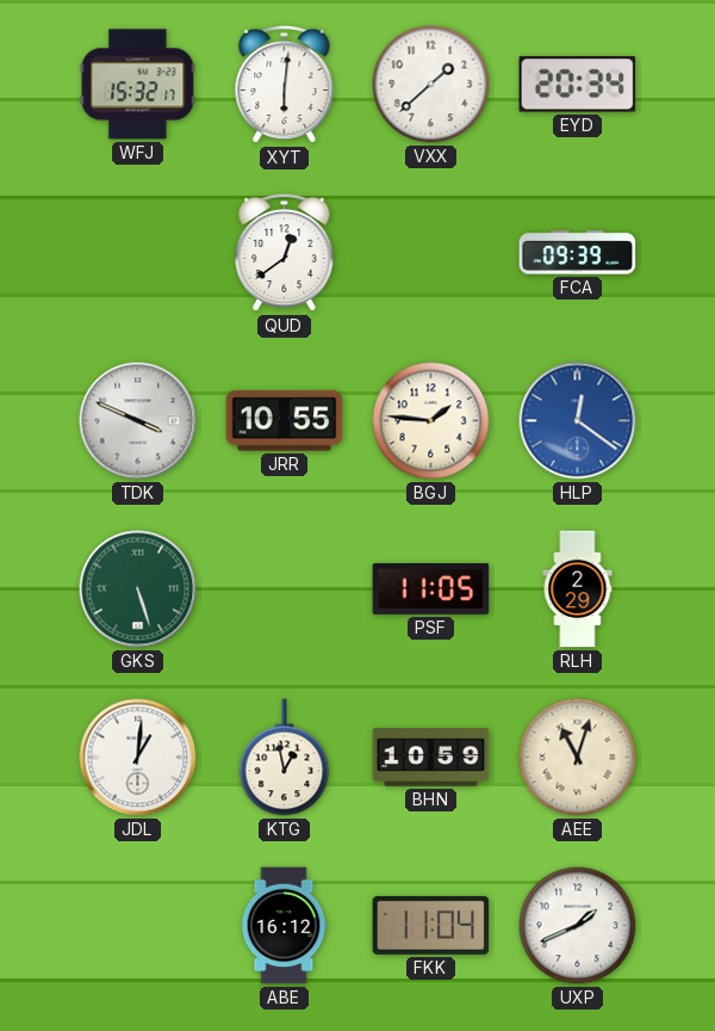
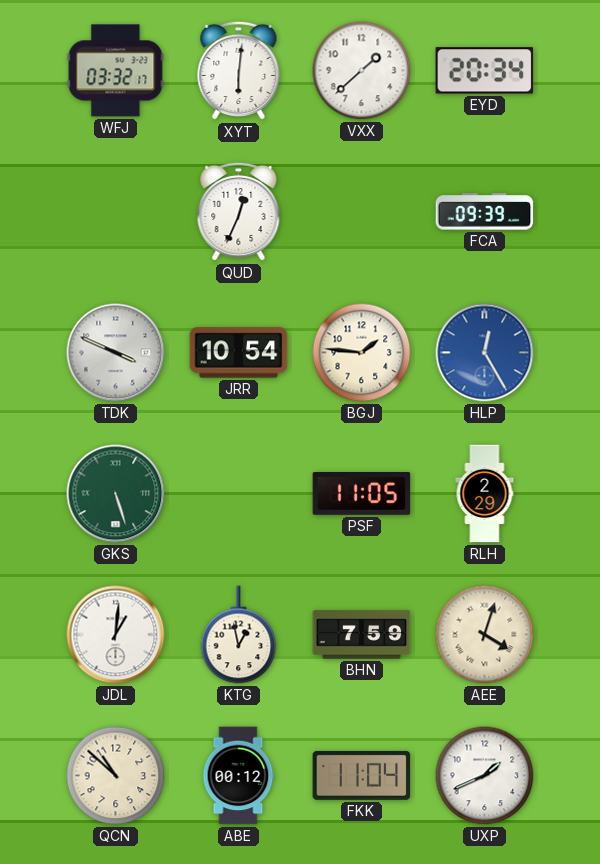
WFJ: 15:32 -> 03:32
QUD: 12:39 -> 12:34
JRR: 10:55 -> 10:54
HLP: 12:21 -> 12:25
BHN: 10:59 -> 7:59
AEE: 11:03 -> 4:03
QCN: none -> 10:52
ABE: 16:12 -> 00:12
